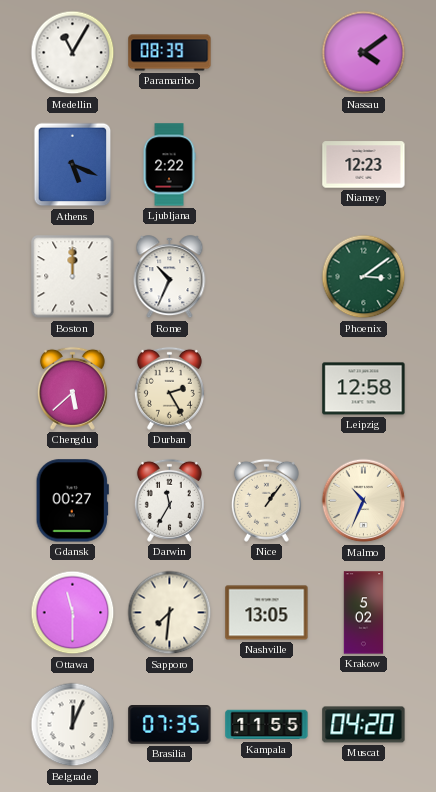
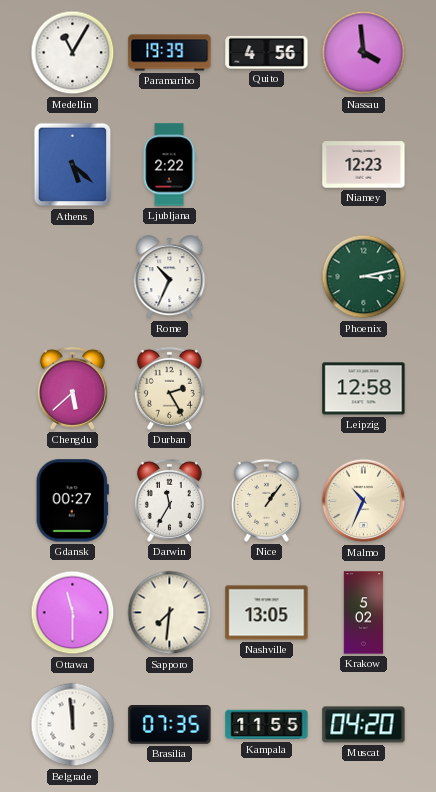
Paramaribo: 08:39 -> 19:39
Quito: none -> 4:56
Nassau: 4:09 -> 3:59
Athens: 5:19 -> 5:22
Boston: 12:00 -> none
Phoenix: 3:09 -> 3:13
Belgrade: 12:04 -> 11:59
